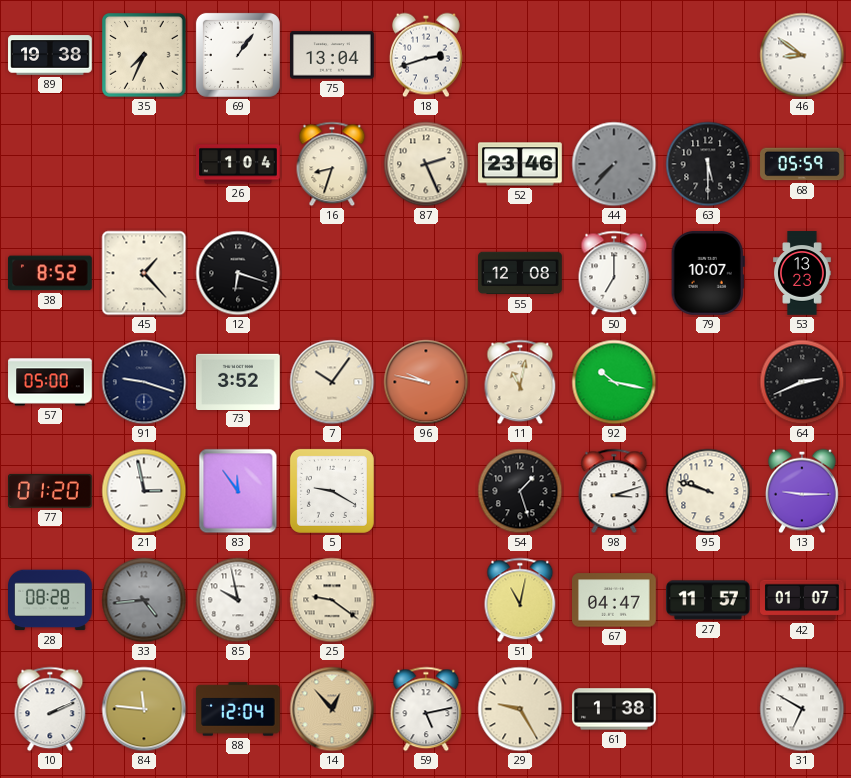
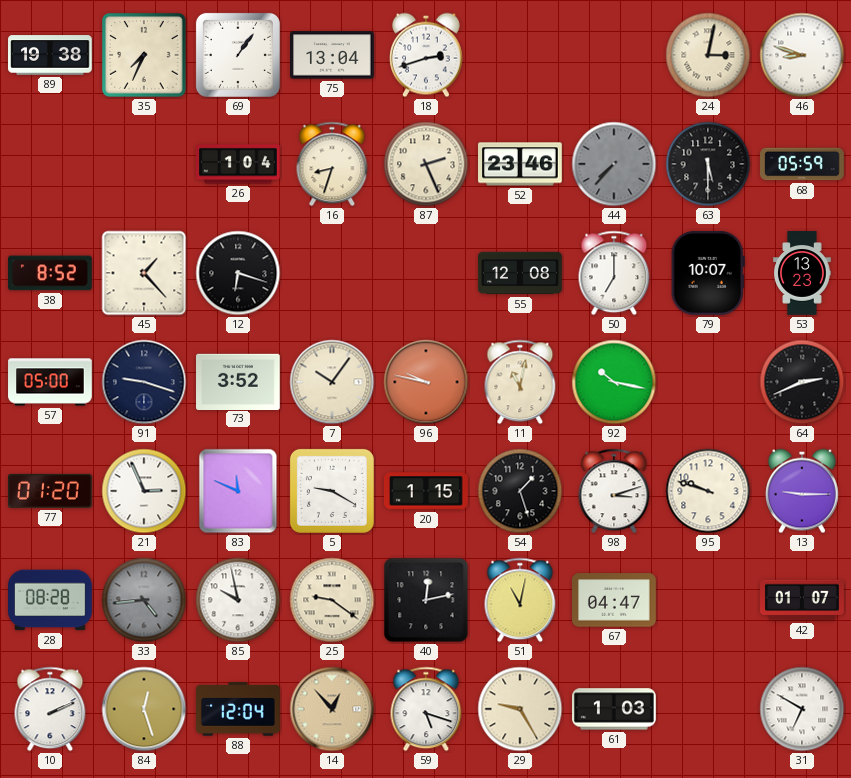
24: none -> 3:02
46: 8:51 -> 8:48
21: 2:58 -> 2:56
83: 11:54 -> 11:49
20: none -> 1:15
40: none -> 12:13
27: 11:57 -> none
84: 11:46 -> 12:27
59: 5:13 -> 5:18
61: 1:38 -> 1:03
